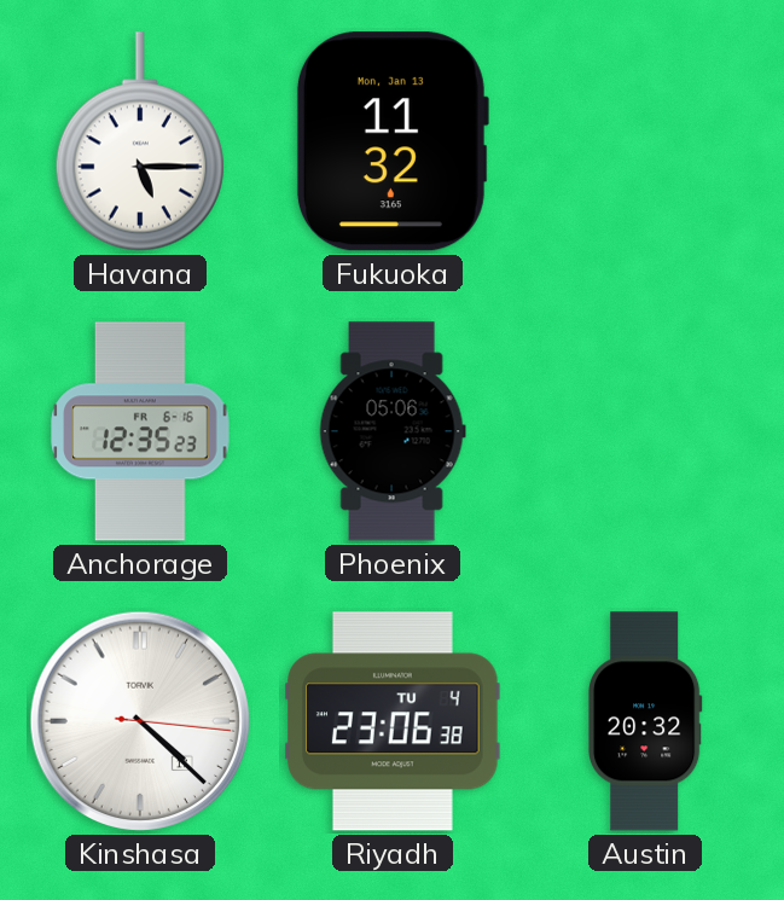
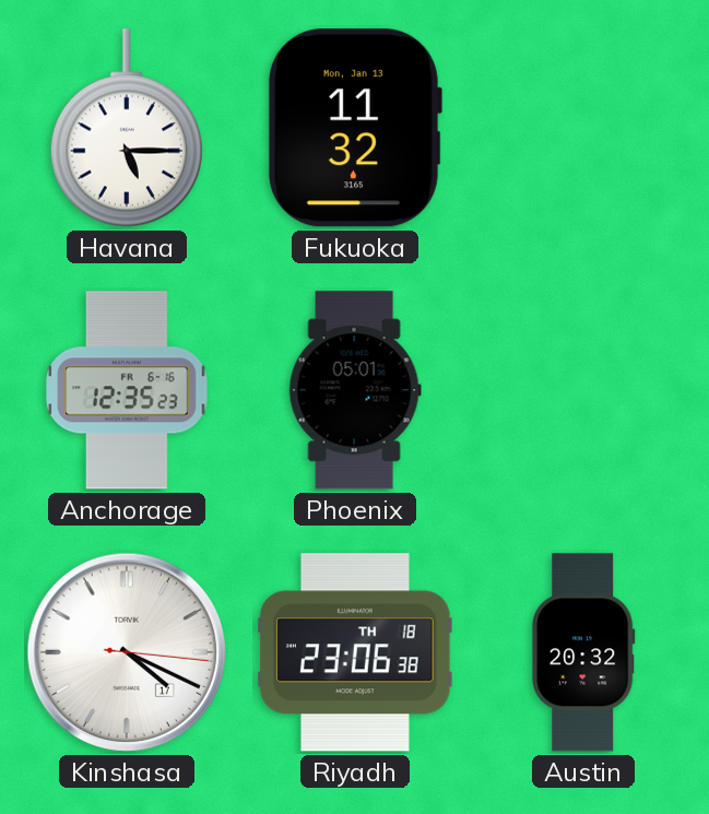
Phoenix: 05:06 -> 05:01
Kinshasa: 4:22 -> 4:19
Riyadh date: TU 4 -> TH 18
